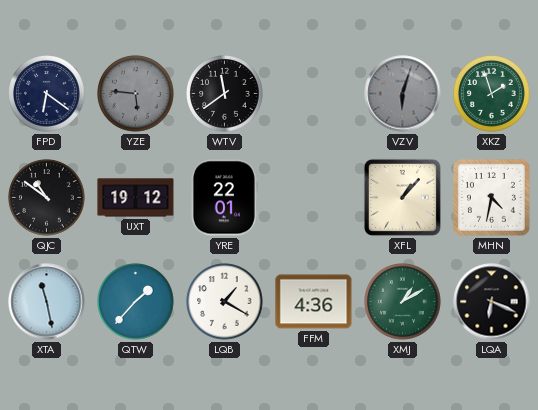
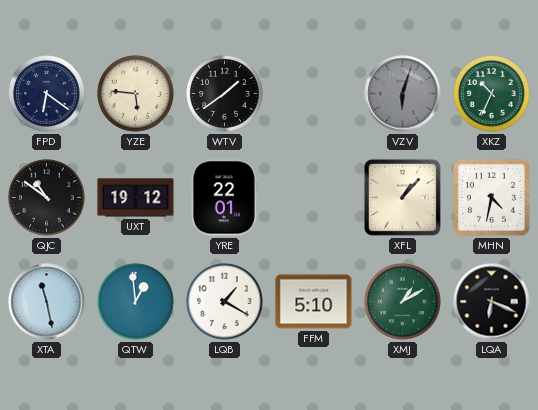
YZE dial: grey -> cream
WTV: 11:39 -> 1:39
XKZ: 1:57 -> 10:34
QTW: 1:37 -> 12:59
FFM: 4:36 -> 5:10
